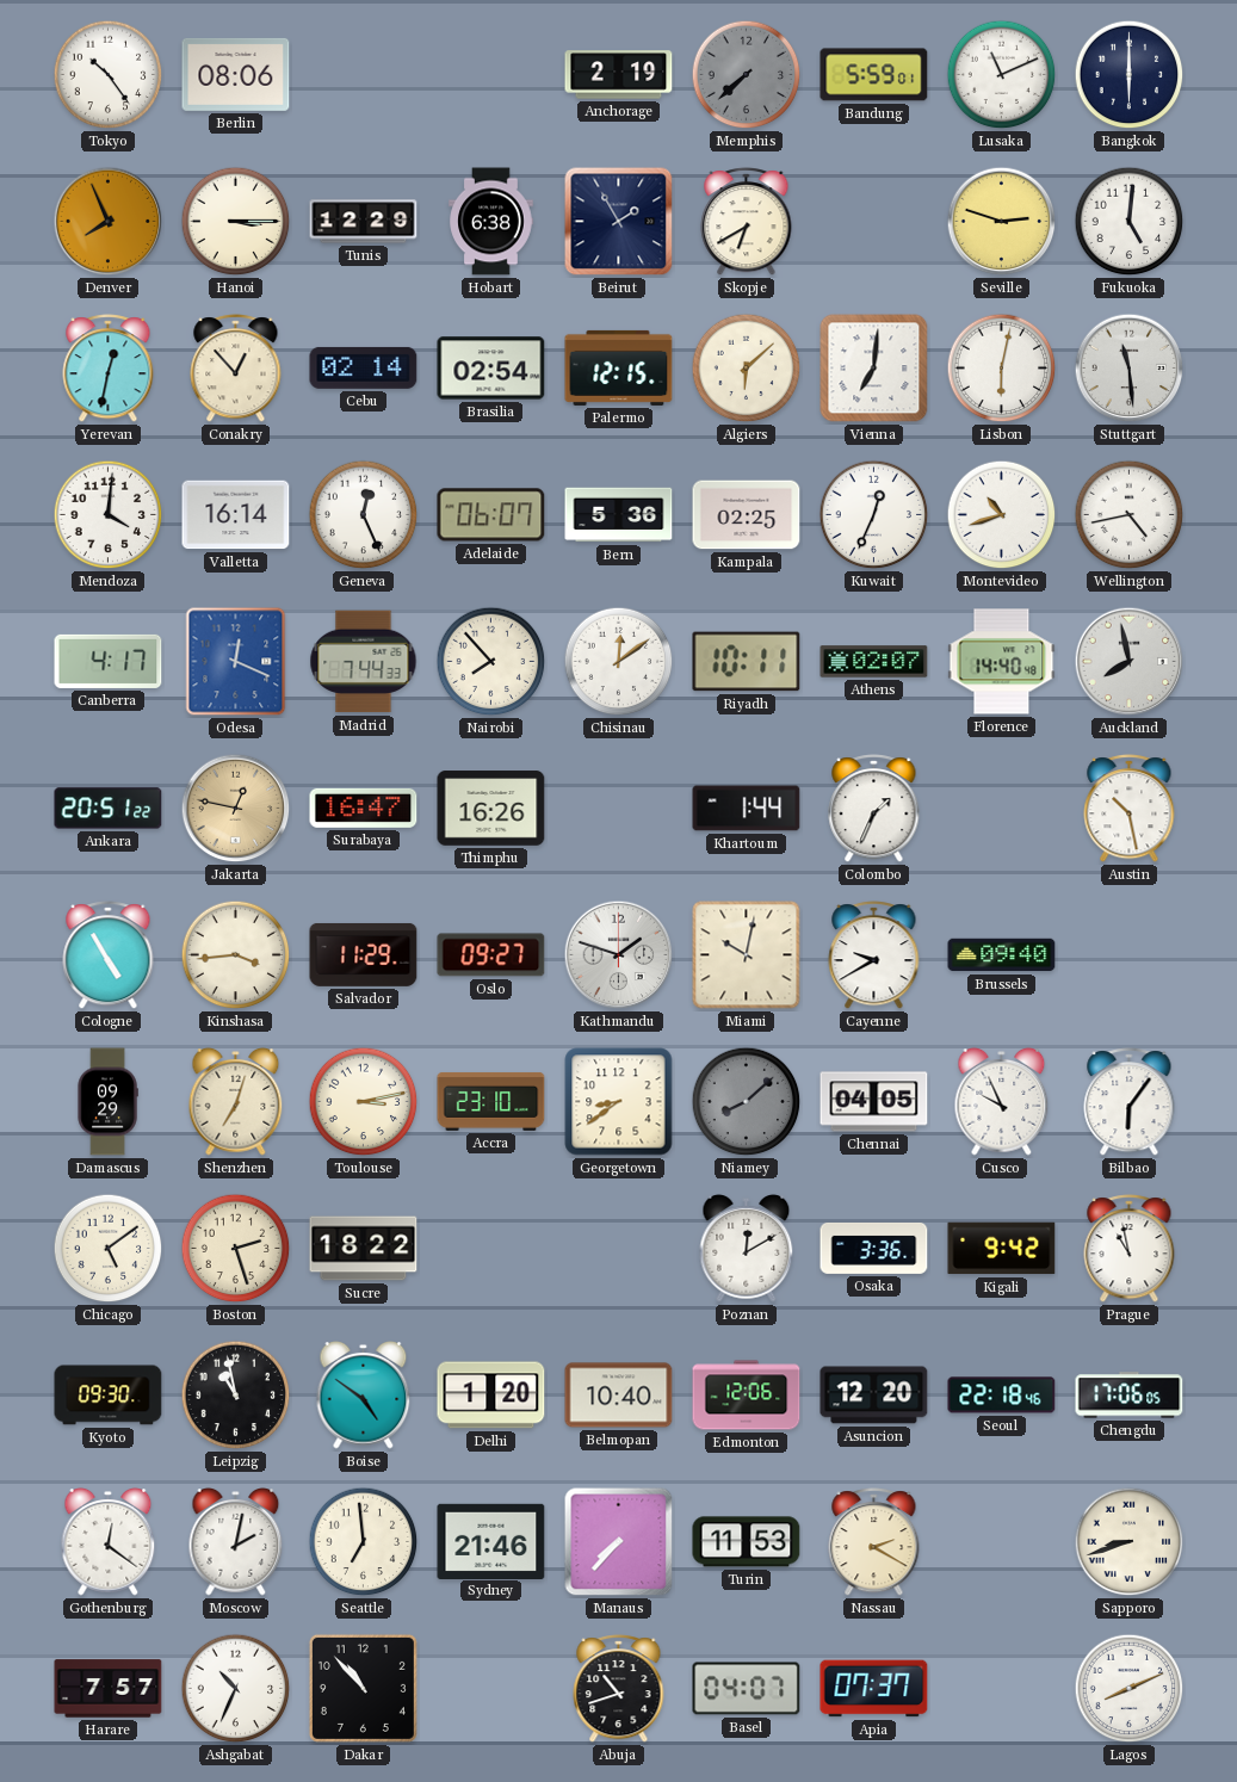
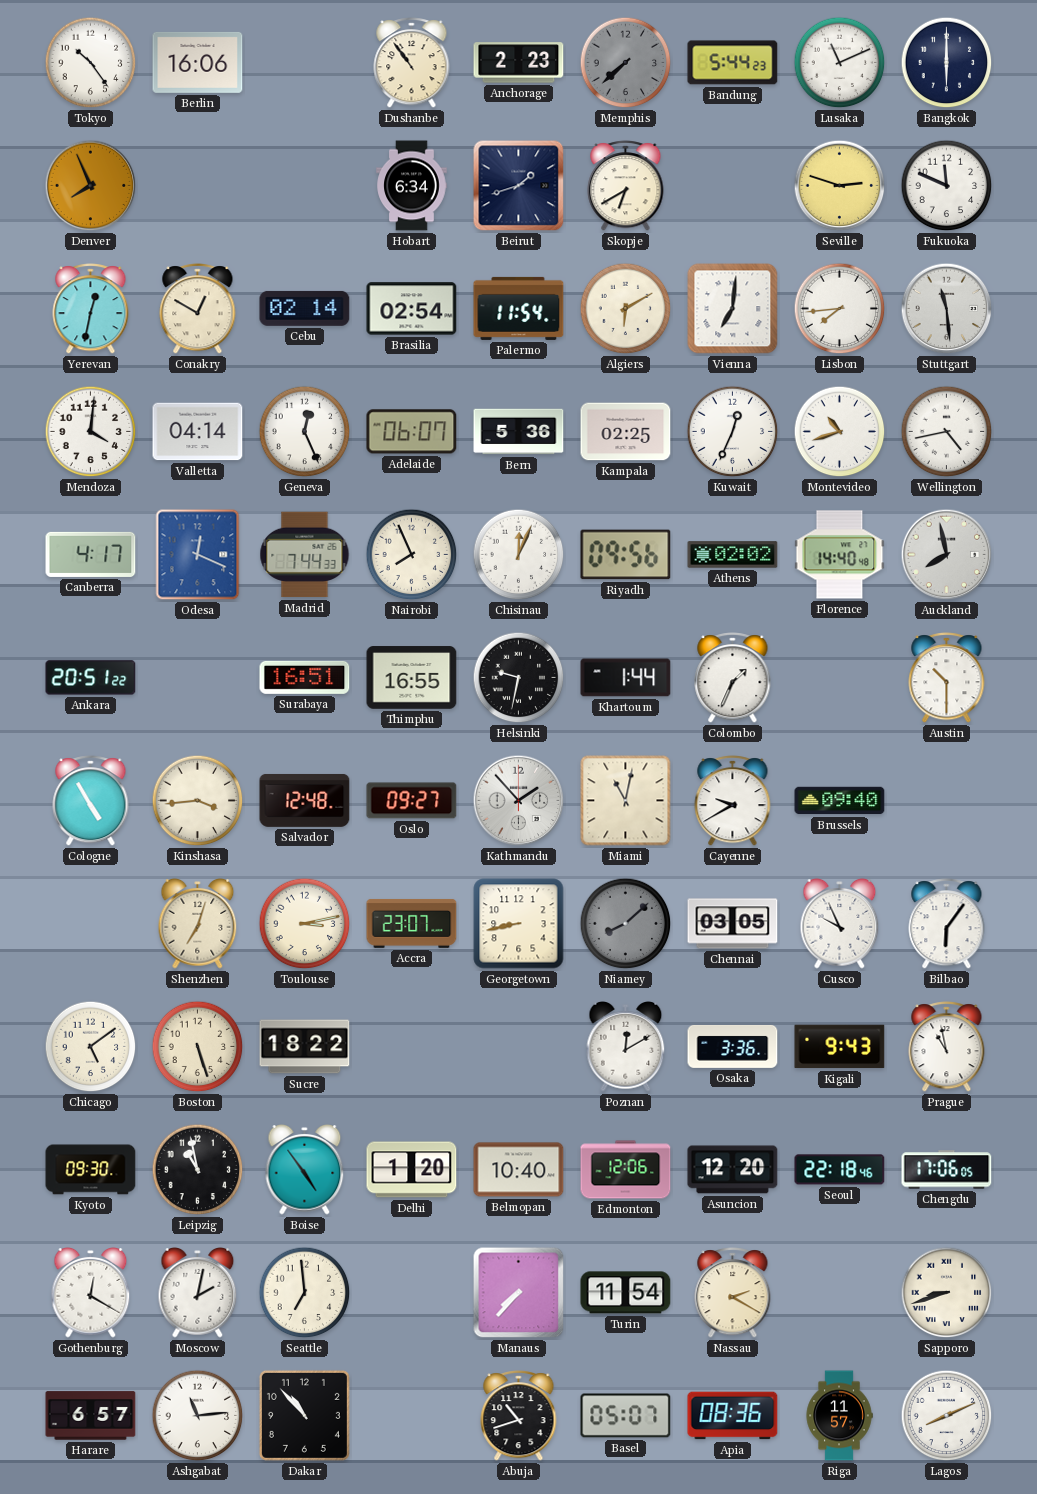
Berlin: 08:06 -> 16:06
Dushanbe: none -> 10:54
Anchorage: 2:19 -> 2:23
Bandung: 5:59 -> 5:44
Hanoi: 3:15 -> none
Tunis: 12:29 -> none
Hobart: 6:38 -> 6:34
Beirut: 1:55 -> 1:42
Fukuoka: 5:01 -> 11:49
Conakry: 12:53 -> 12:50
Palermo: 12:15 -> 11:54
Algiers: 6:08 -> 6:10
Lisbon: 6:02 -> 7:44
Valletta: 16:14 -> 04:14
Nairobi: 7:53 -> 7:56
Chisinau: 12:09 -> 12:04
Riyadh: 10:11 -> 09:56
Athens: 02:07 -> 02:02
Jakarta: 12:47 -> none
Surabaya: 16:47 -> 16:51
Thimphu: 16:26 -> 16:55
Helsinki: none -> 9:32
Austin: 10:28 -> 10:30
Salvador: 11:29 -> 12:48
Kathmandu: 1:48 -> 1:53
Miami: 10:02 -> 11:02
Damascus: 09:29 -> none
Accra: 23:10 -> 23:07
Georgetown: 8:39 -> 8:43
Chennai: 04:05 -> 03:05
Boston: 2:27 -> 5:27
Kigali: 9:42 -> 9:43
Boise: 4:51 -> 4:54
Gothenburg: 12:21 -> 12:20
Sydney: 21:46 -> none
Turin: 11:53 -> 11:54
Harare: 7:57 -> 6:57
Ashgabat: 10:34 -> 11:14
Basel: 04:07 -> 05:07
Apia: 07:37 -> 08:36
Riga: none -> 11:57
